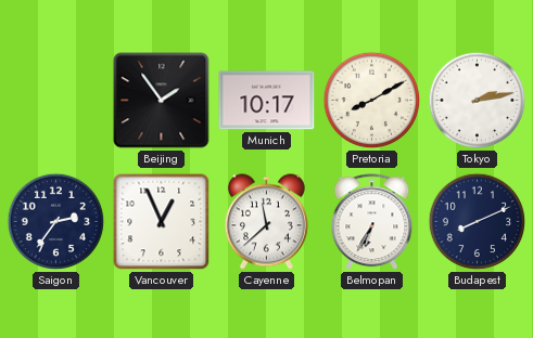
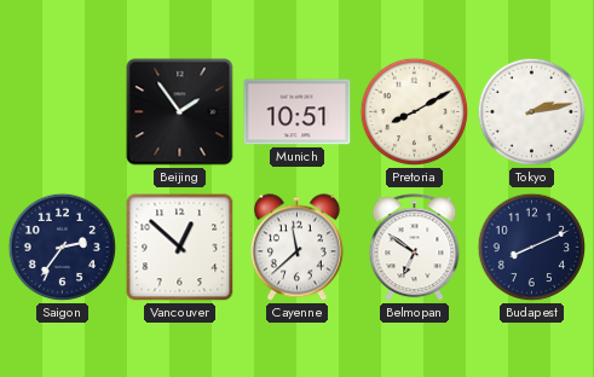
Munich: 10:17 -> 10:51
Vancouver: 12:56 -> 12:52
Belmopan: 6:35 -> 6:51
